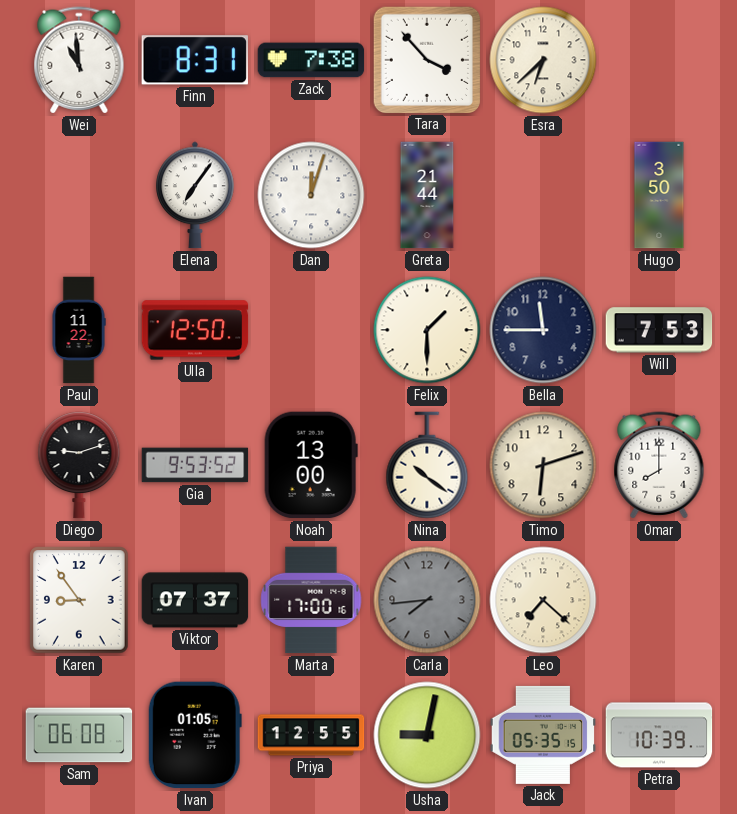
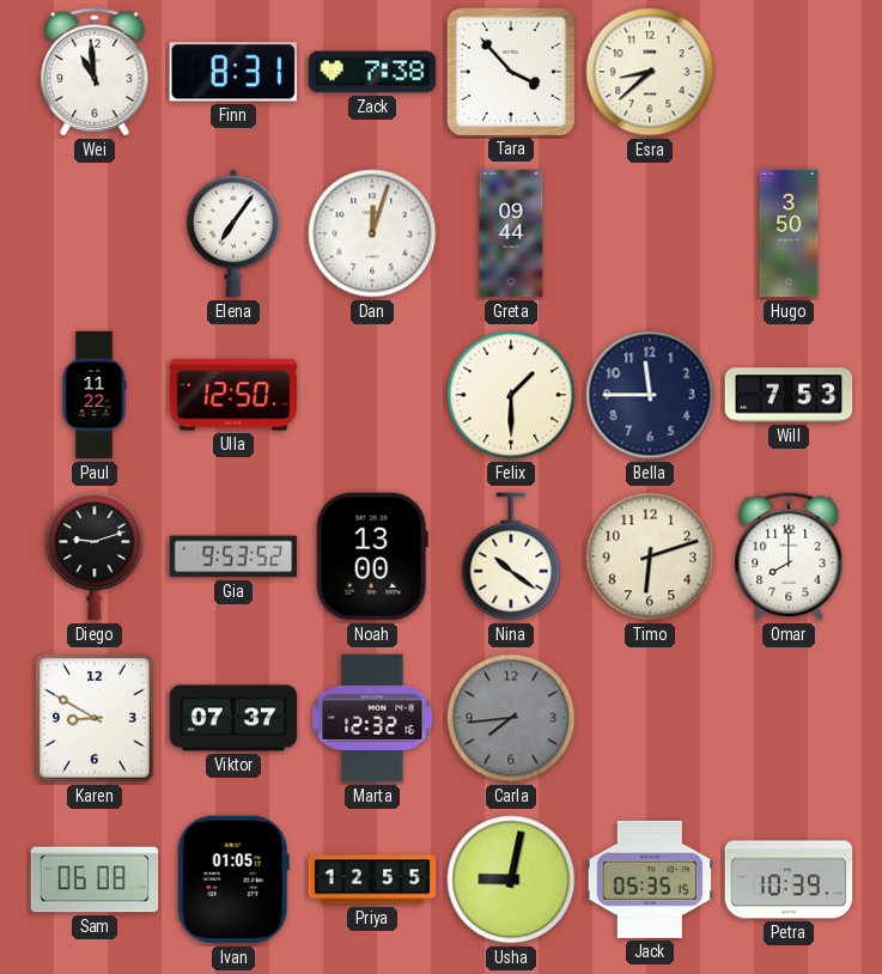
Esra: 6:38 -> 8:38
Greta: 21:44 -> 09:44
Karen: 8:54 -> 8:50
Marta: 17:00 -> 12:32
Leo: 7:22 -> none
